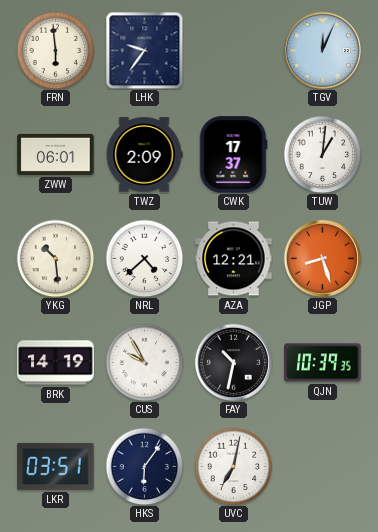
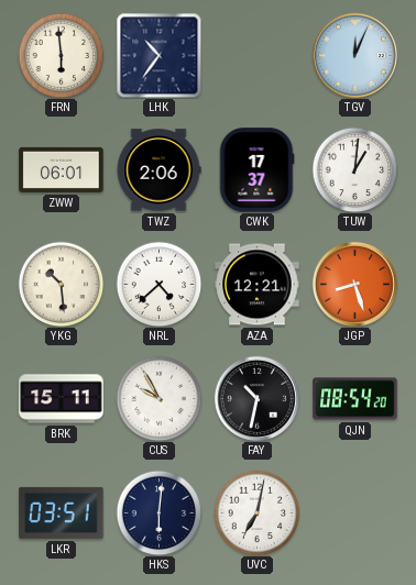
LHK: 9:36 -> 10:36
TWZ: 2:09 -> 2:06
BRK: 14:19 -> 15:11
QJN: 10:39 -> 08:54
HKS: 6:06 -> 6:01
